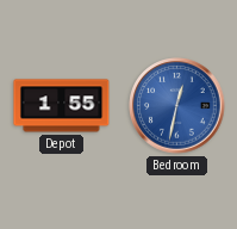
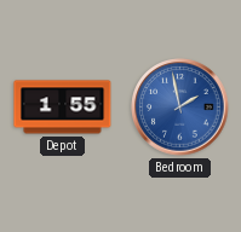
Bedroom: 12:32 -> 1:58
